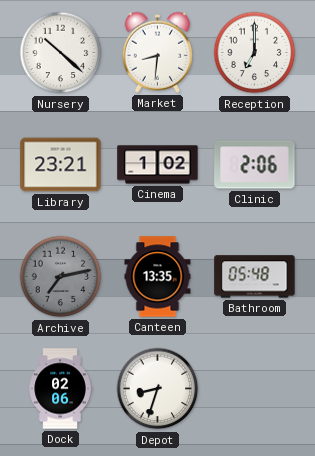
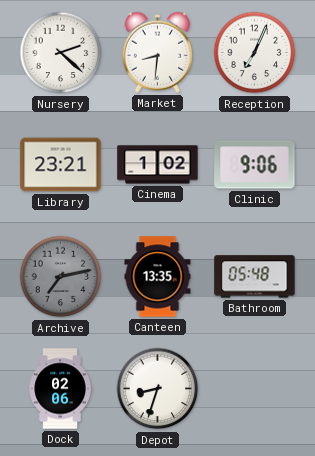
Nursery: 10:22 -> 2:22
Reception: 7:00 -> 7:04
Clinic: 2:06 -> 9:06
